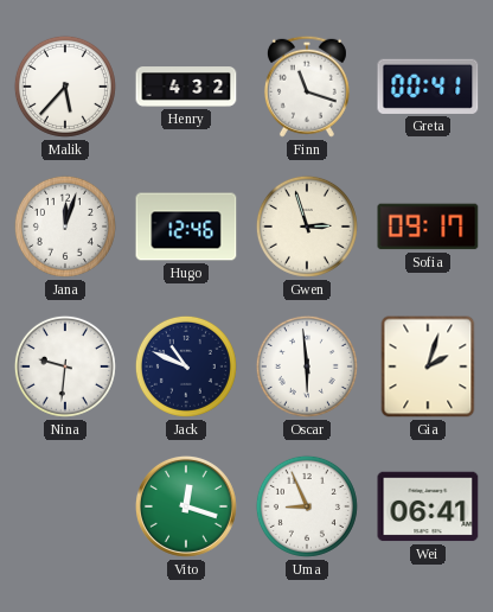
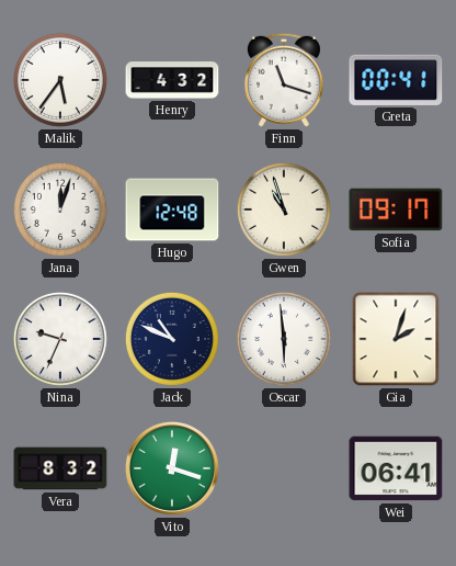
Malik: 5:37 -> 5:36
Hugo: 12:46 -> 12:48
Gwen: 2:57 -> 10:57
Nina: 9:31 -> 9:34
Vera: none -> 8:32
Uma: 8:56 -> none
